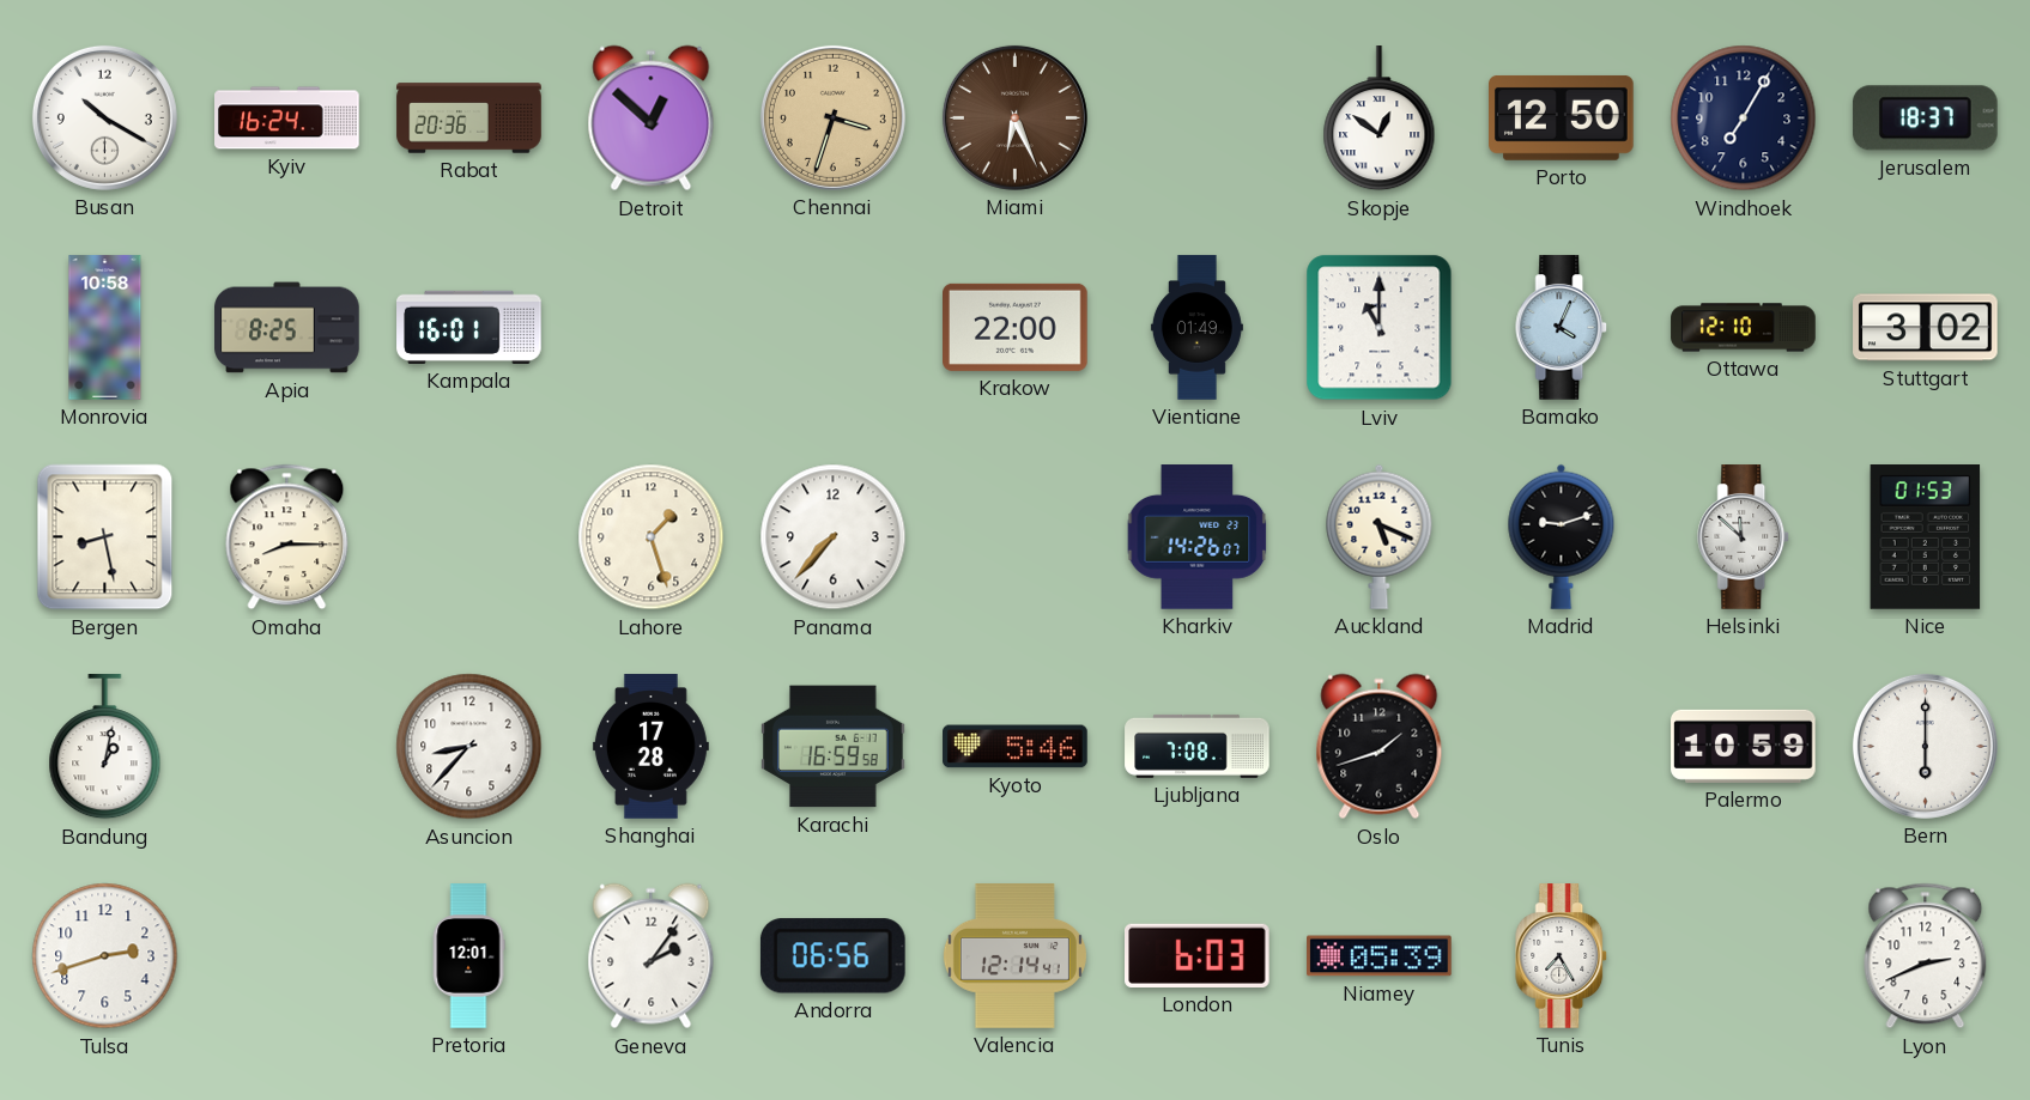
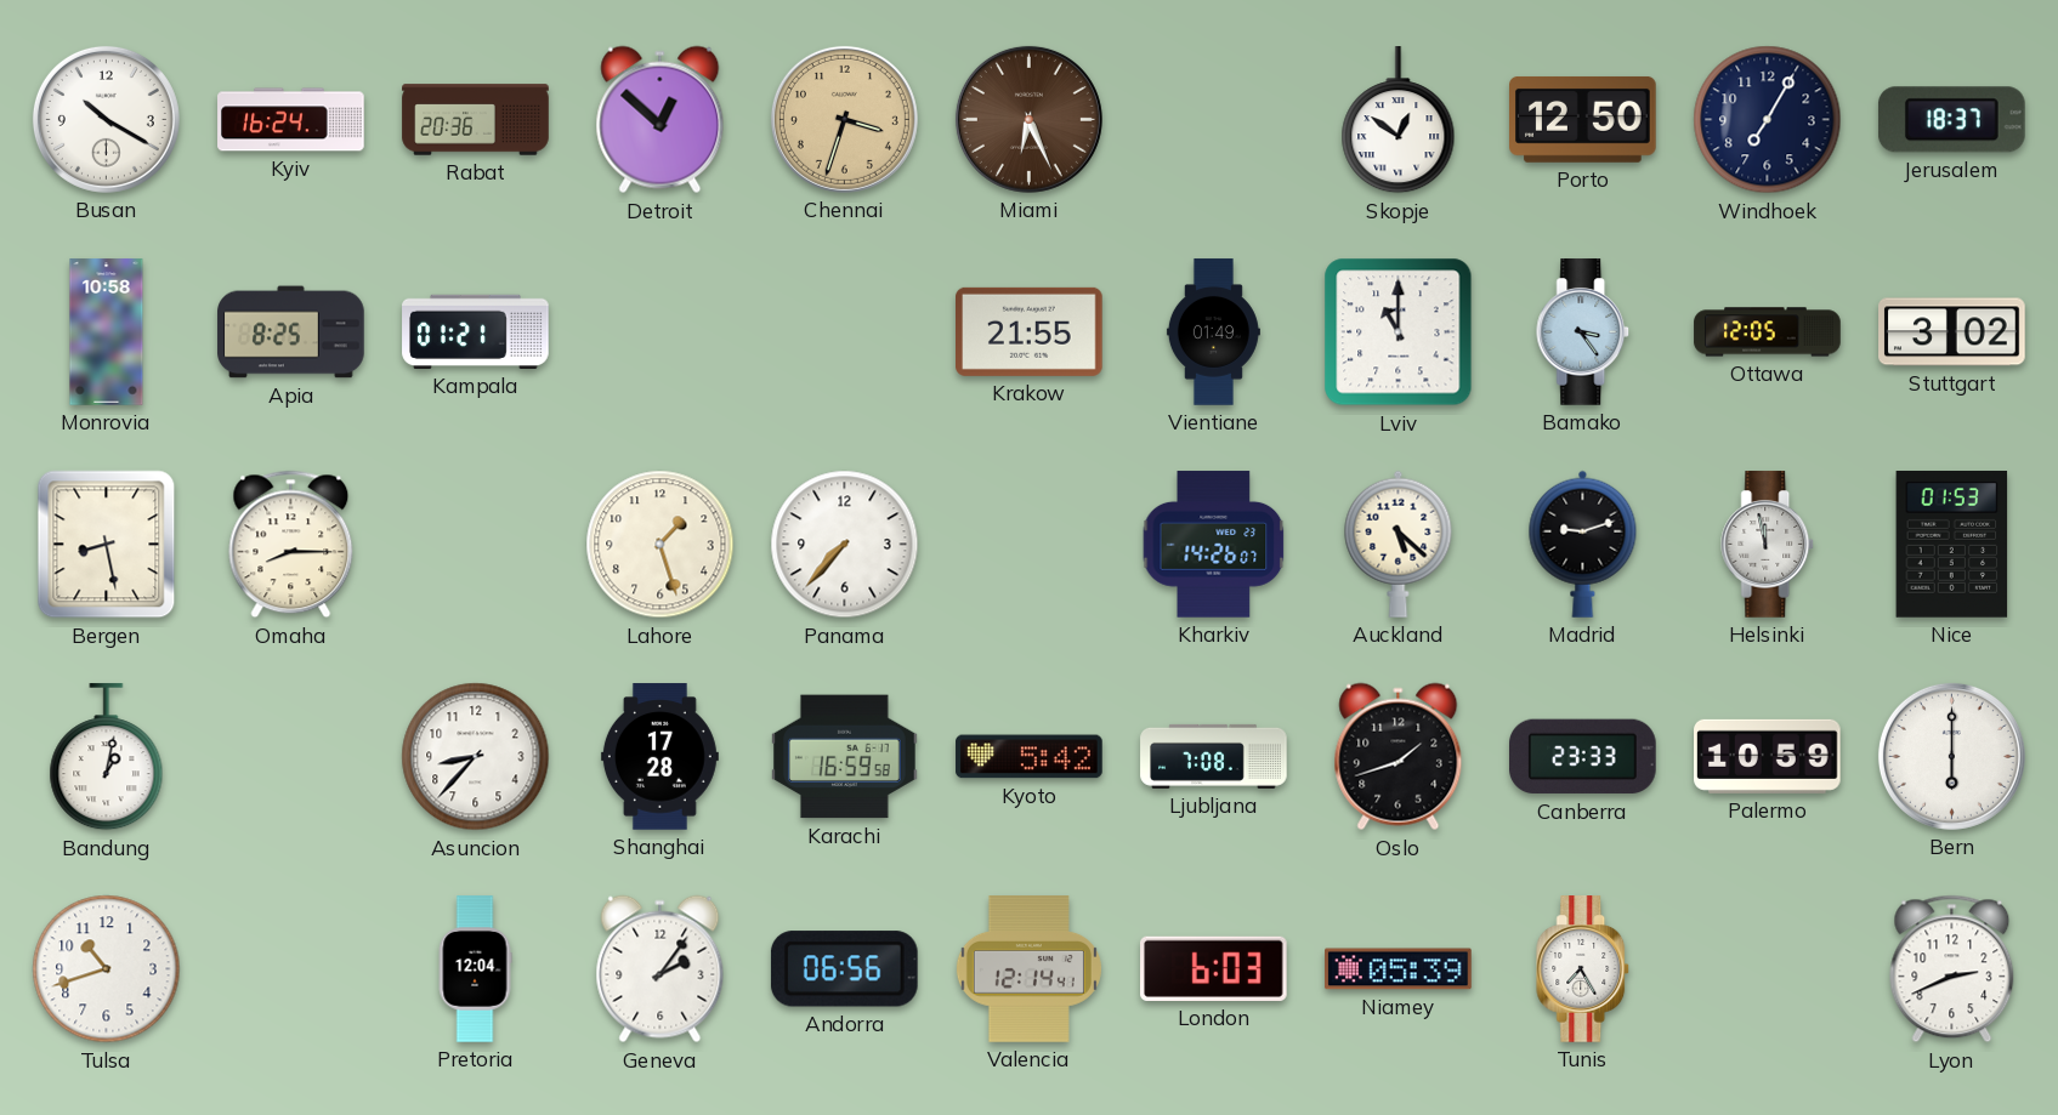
Kampala: 16:01 -> 01:21
Krakow: 22:00 -> 21:55
Bamako: 4:04 -> 3:24
Ottawa: 12:10 -> 12:05
Auckland: 5:19 -> 5:22
Helsinki: 11:52 -> 11:58
Kyoto: 5:46 -> 5:42
Canberra: none -> 23:33
Tulsa: 2:42 -> 10:42
Pretoria: 12:01 -> 12:04
